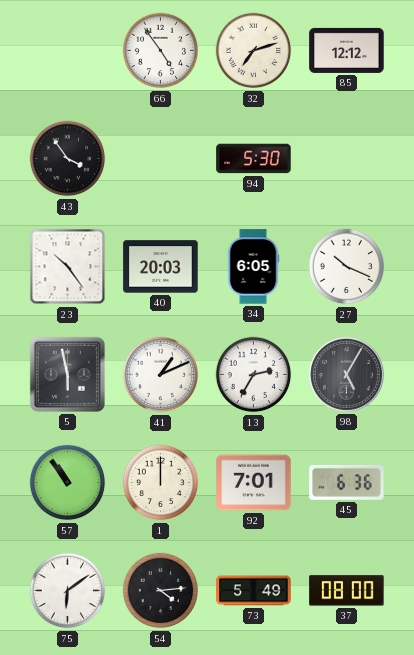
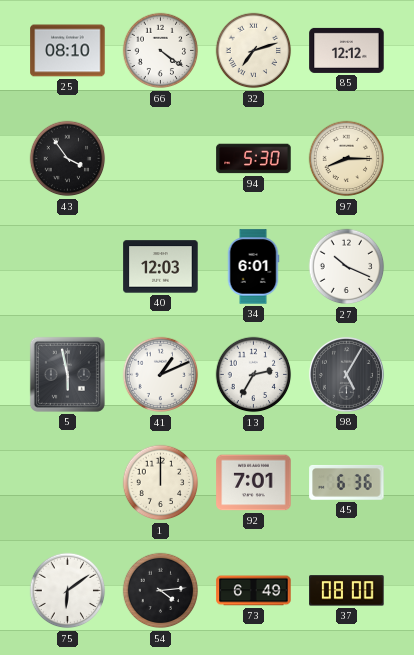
25: none -> 08:10
66: 4:54 -> 4:21
97: none -> 8:15
23: 10:24 -> none
40: 20:03 -> 12:03
34: 6:05 -> 6:01
57: 10:54 -> none
73: 5:49 -> 6:49
